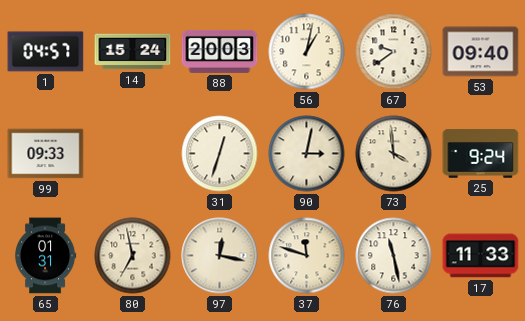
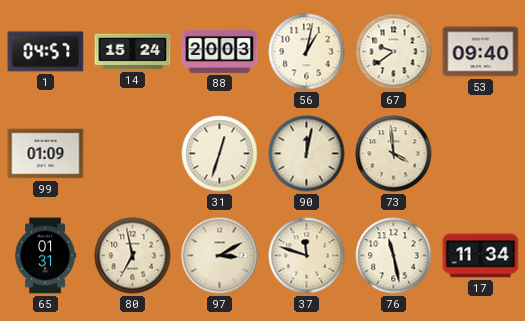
99: 09:33 -> 01:09
90: 3:02 -> 12:02
25: 9:24 -> none
97: 12:17 -> 3:10
17: 11:33 -> 11:34
